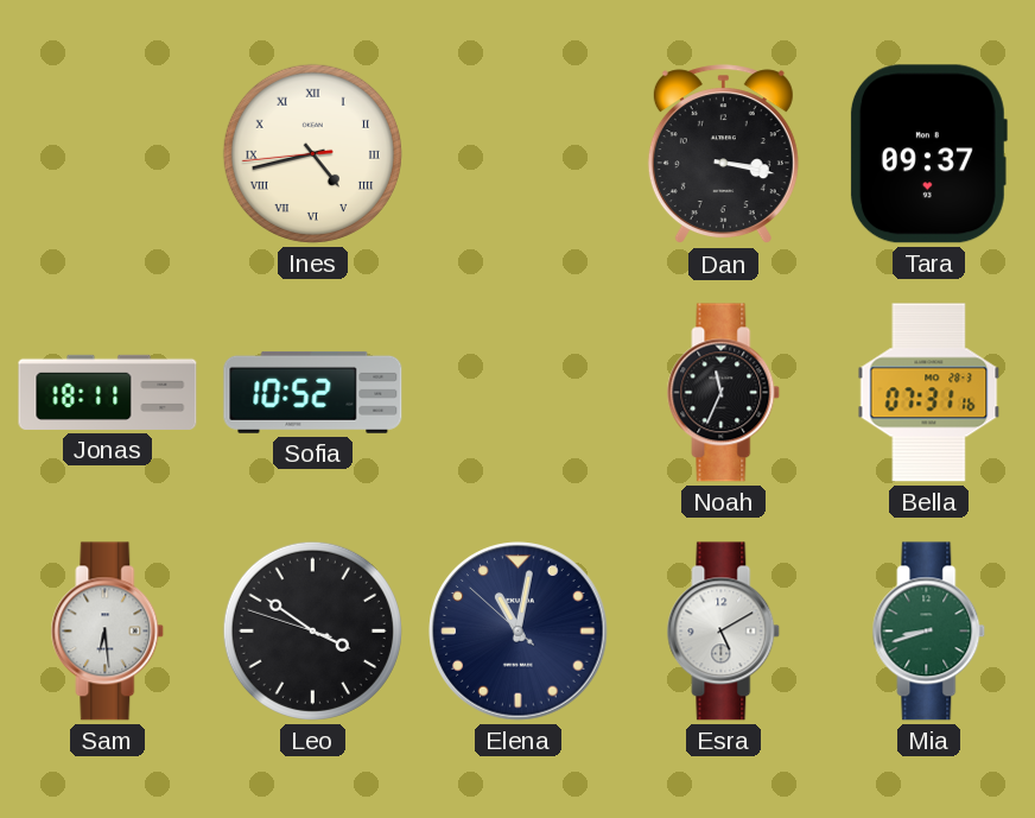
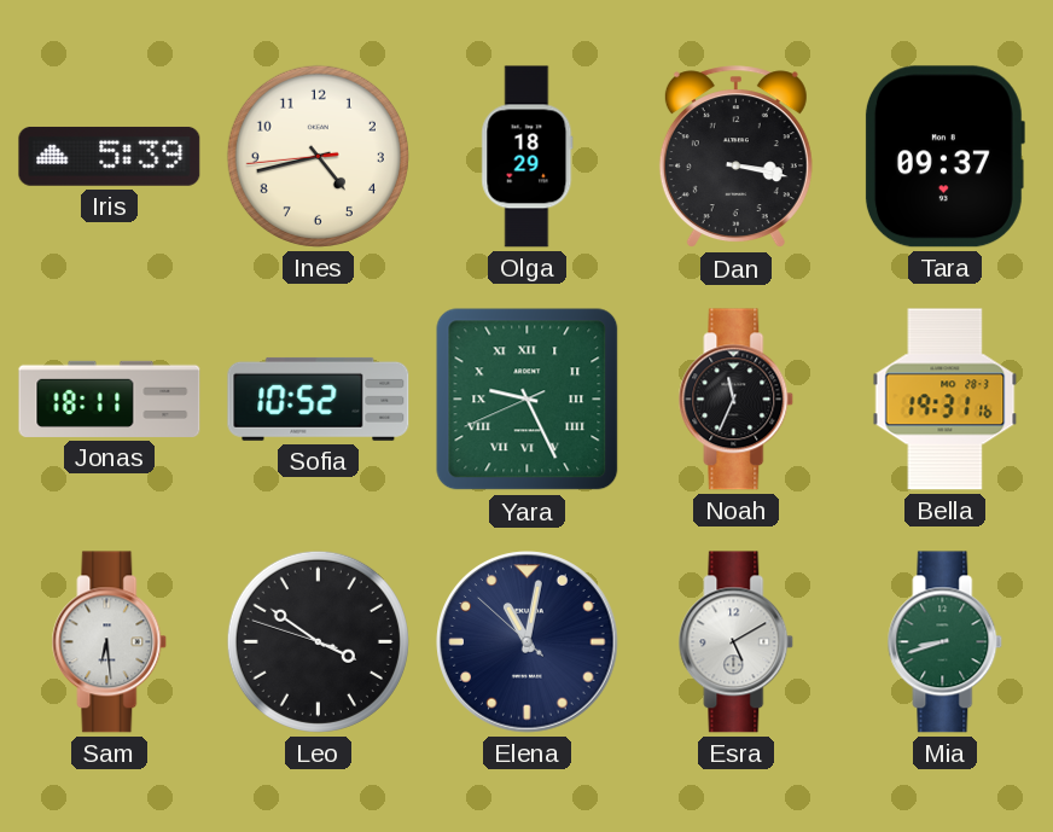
Iris: none -> 5:39
Ines numerals: Roman -> Arabic
Olga: none -> 18:29
Yara: none -> 9:25
Bella: 07:31 -> 19:31
